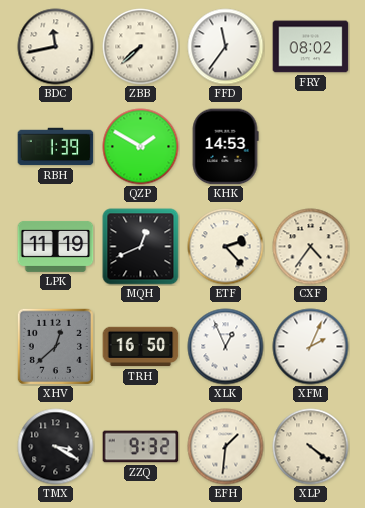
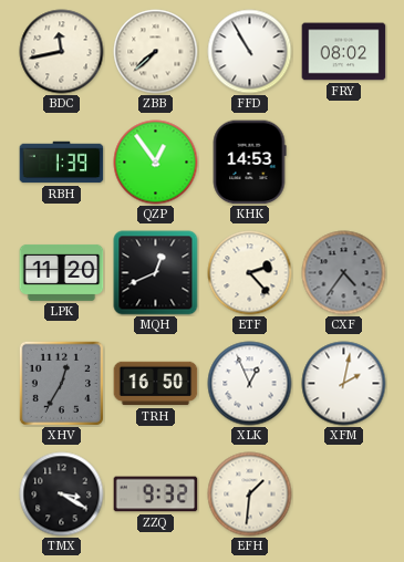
FFD: 11:36 -> 10:55
QZP: 1:50 -> 12:54
LPK: 11:19 -> 11:20
CXF dial: cream -> grey
XHV: 12:38 -> 12:35
XFM: 2:04 -> 2:02
XLP: 4:21 -> none
